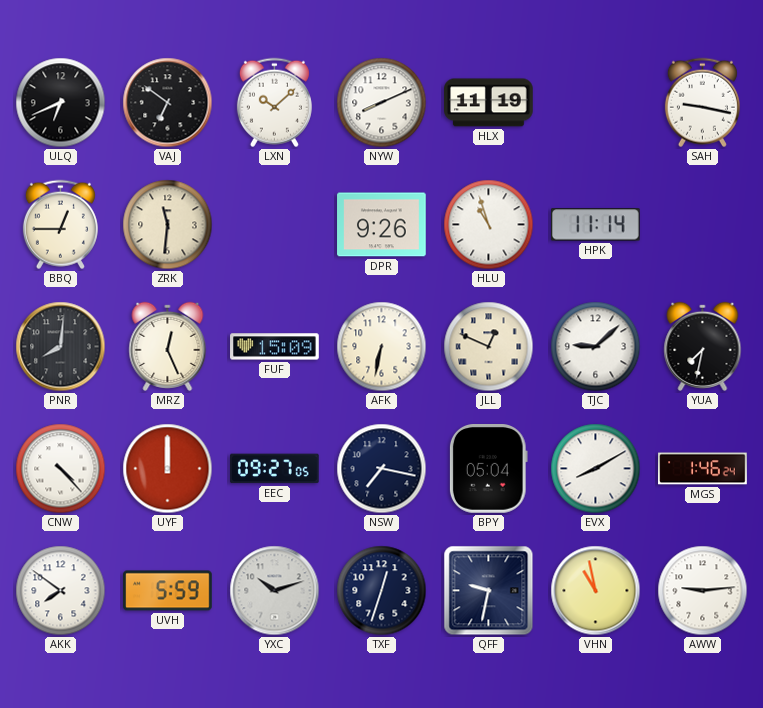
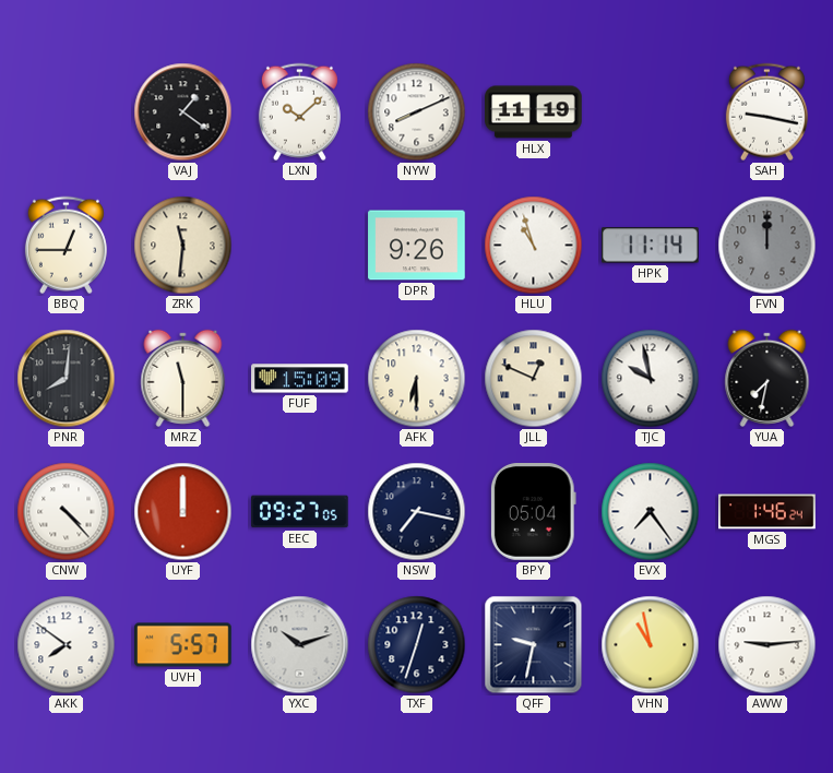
ULQ: 6:41 -> none
VAJ: 6:51 -> 1:21
FVN: none -> 12:00
MRZ: 12:26 -> 11:30
AFK: 6:32 -> 6:30
TJC: 9:08 -> 9:58
EVX: 8:10 -> 7:24
UVH: 5:59 -> 5:57
